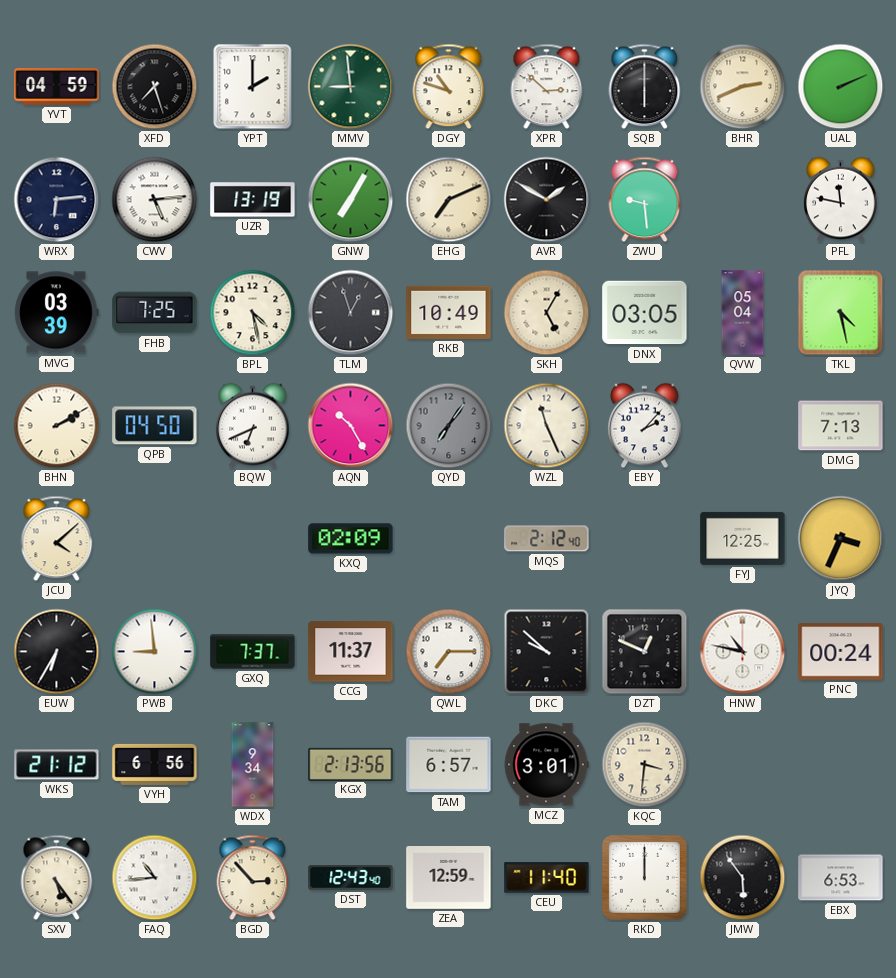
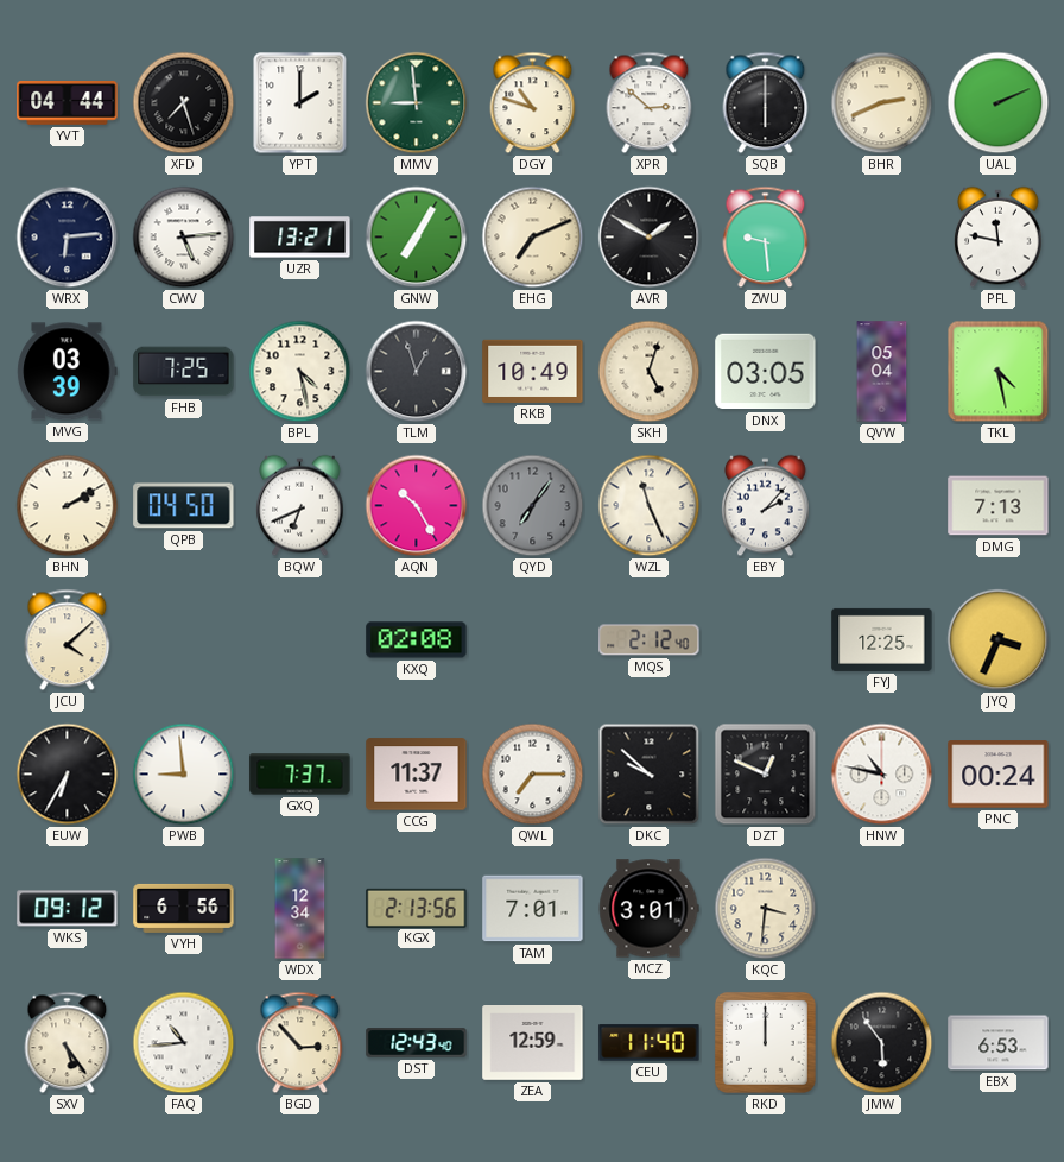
YVT: 04:59 -> 04:44
UZR: 13:19 -> 13:21
SKH: 5:05 -> 5:03
KXQ: 02:09 -> 02:08
WKS: 21:12 -> 09:12
WDX: 9:34 -> 12:34
TAM: 6:57 -> 7:01
